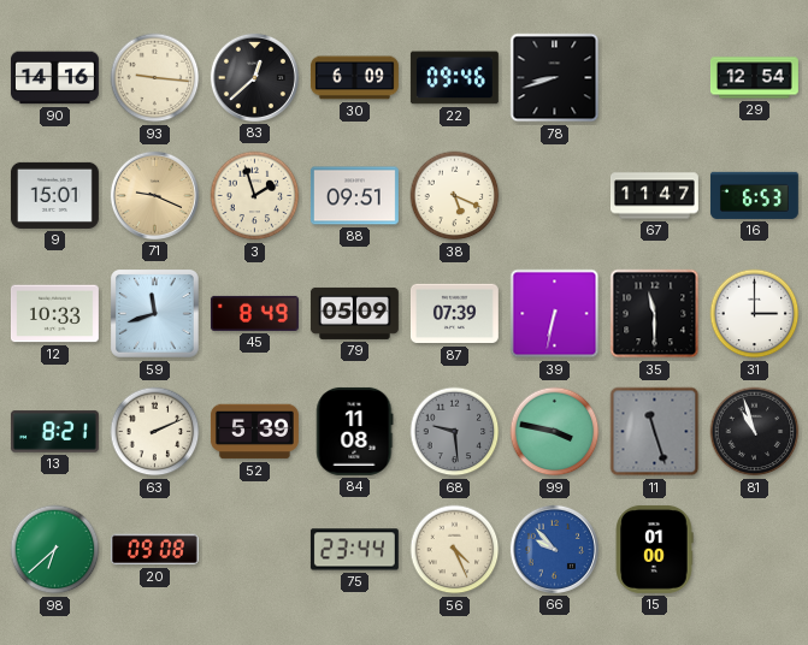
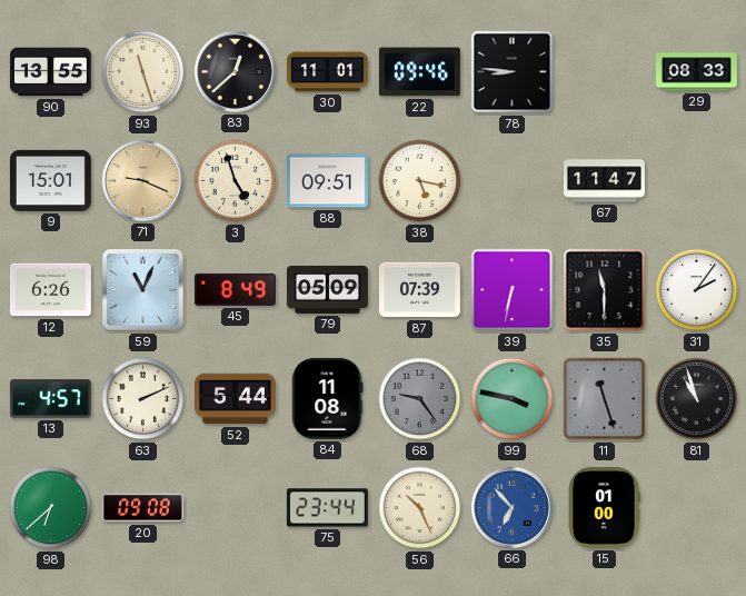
90: 14:16 -> 13:55
93: 9:16 -> 11:27
30: 6:09 -> 11:01
78: 8:42 -> 8:46
29: 12:54 -> 08:33
3: 1:57 -> 4:57
38: 5:19 -> 5:17
16: 6:53 -> none
12: 10:33 -> 6:26
59: 11:42 -> 11:04
31: 3:00 -> 2:06
13: 8:21 -> 4:57
52: 5:39 -> 5:44
68: 9:29 -> 9:24
56: 4:26 -> 10:26
66: 9:53 -> 6:53
